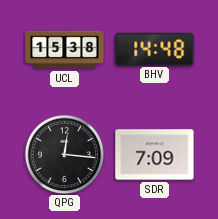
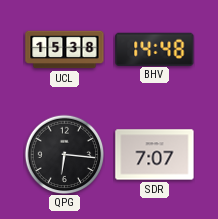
QPG: 12:16 -> 6:16
SDR: 7:09 -> 7:07
